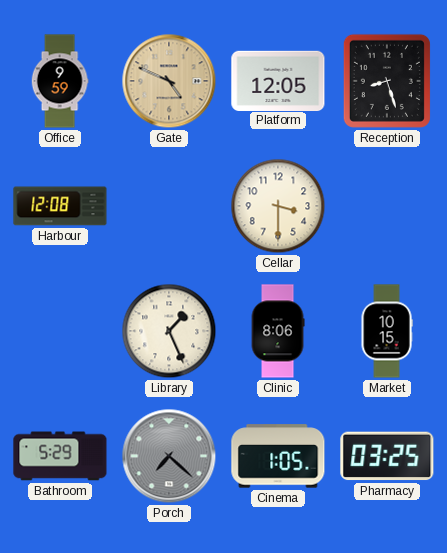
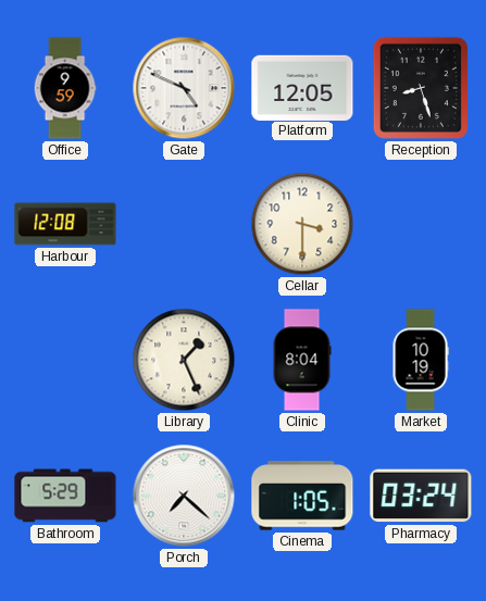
Gate dial: champagne -> white
Clinic: 8:06 -> 8:04
Market: 10:15 -> 10:19
Porch dial: grey -> white
Pharmacy: 03:25 -> 03:24
